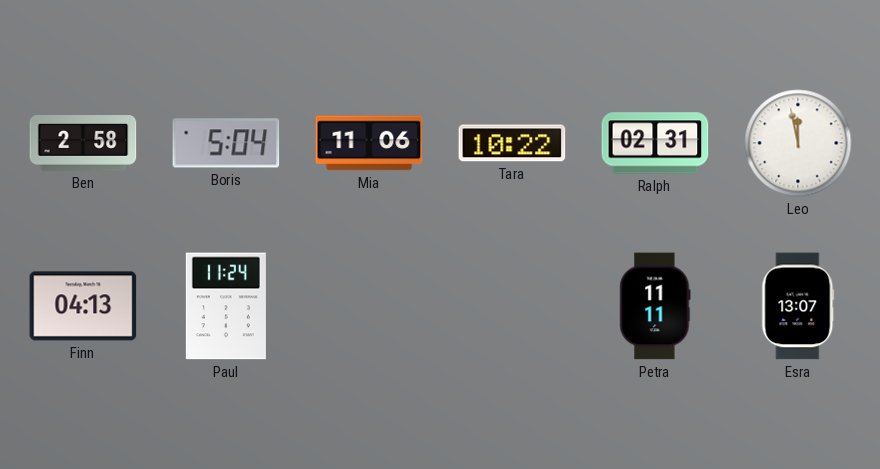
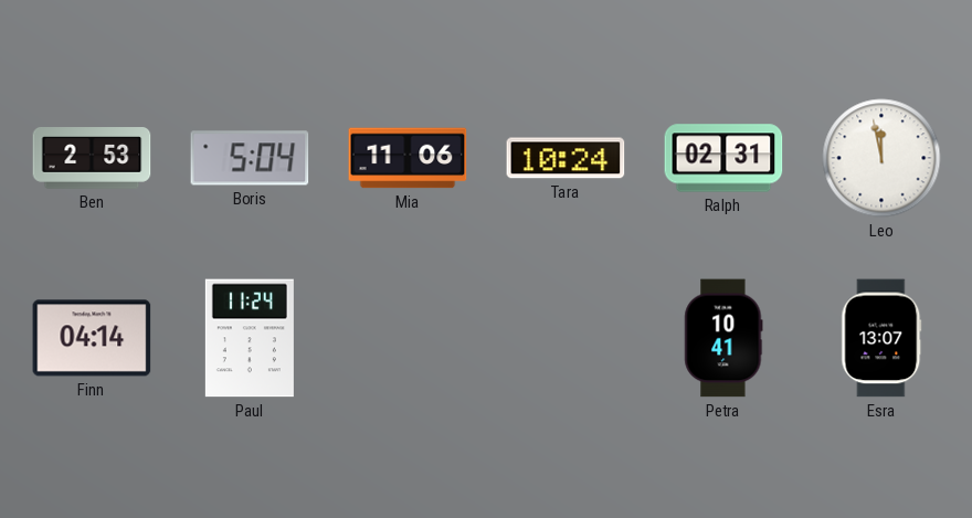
Ben: 2:58 -> 2:53
Tara: 10:22 -> 10:24
Finn: 04:13 -> 04:14
Petra: 11:11 -> 10:41
